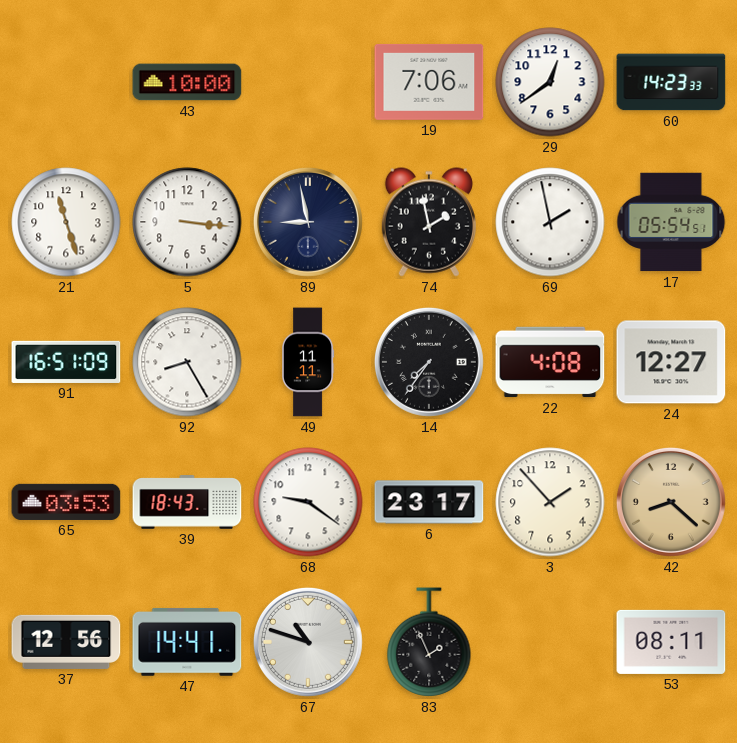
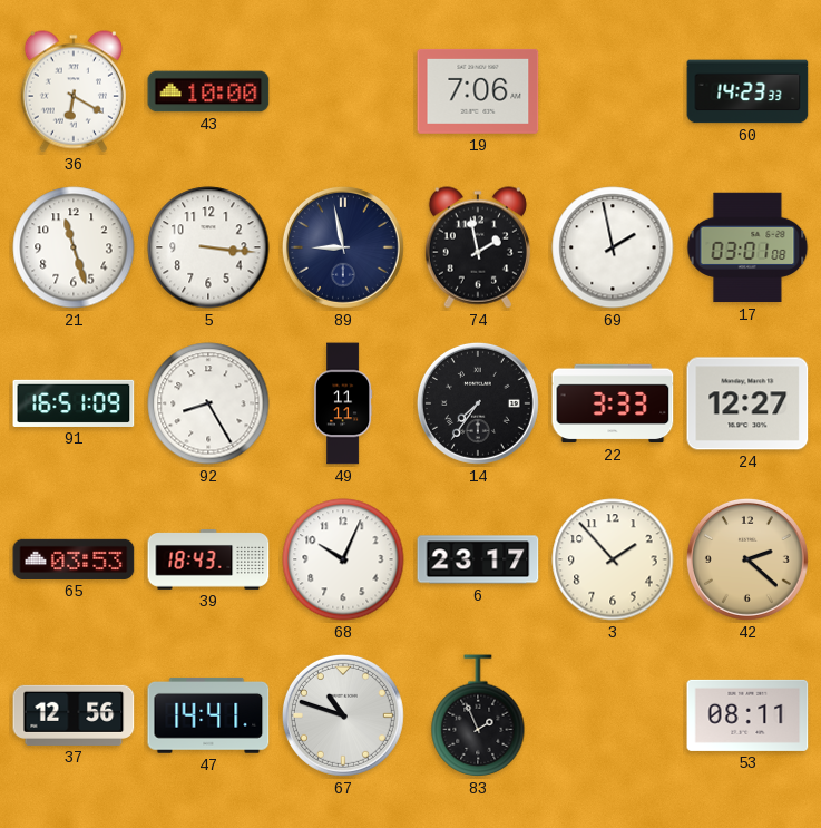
36: none -> 6:20
29: 12:39 -> none
17: 05:54 -> 03:01
22: 4:08 -> 3:33
68: 9:21 -> 10:04
42: 8:22 -> 2:22
